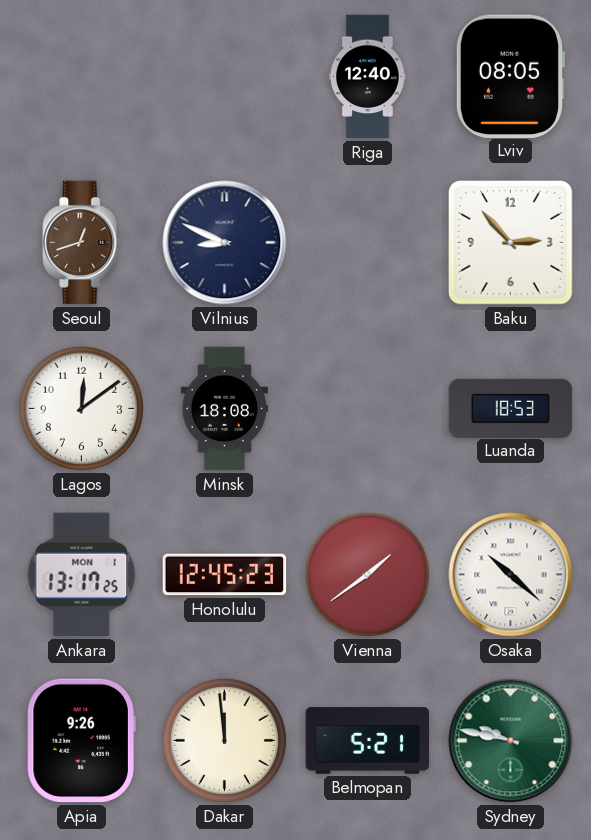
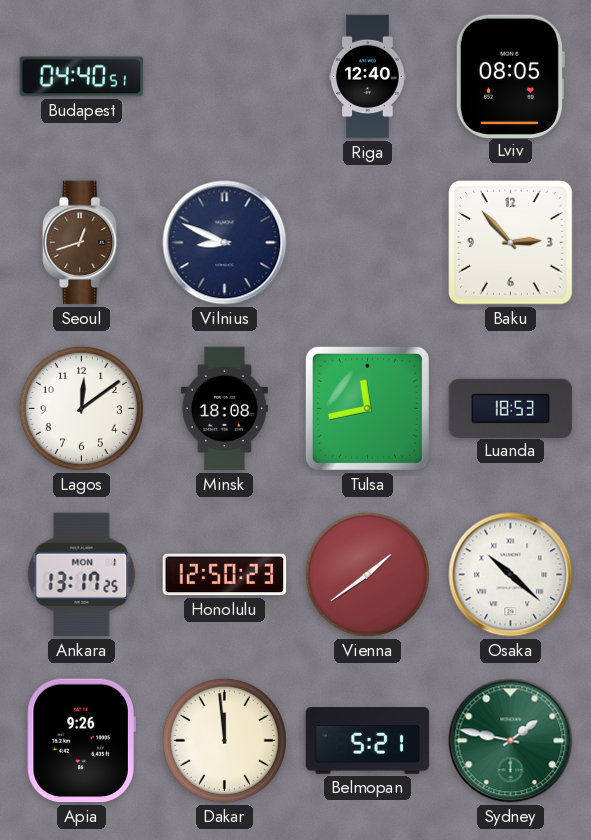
Budapest: none -> 04:40
Tulsa: none -> 11:43
Honolulu: 12:45 -> 12:50
Sydney: 9:47 -> 1:47
